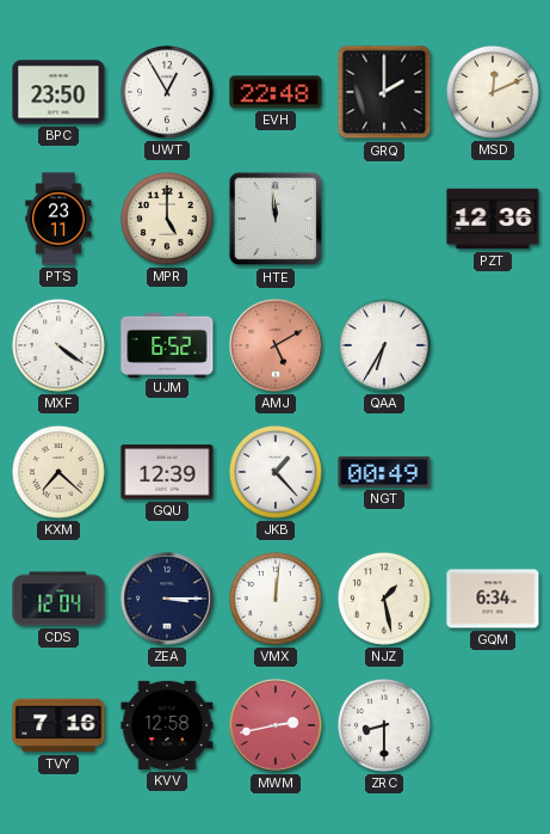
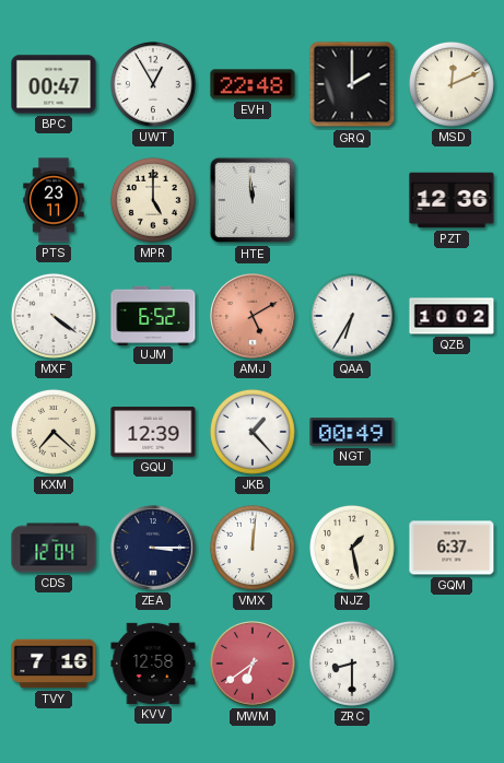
BPC: 23:50 -> 00:47
QZB: none -> 10:02
GQM: 6:34 -> 6:37
MWM: 2:43 -> 6:39
